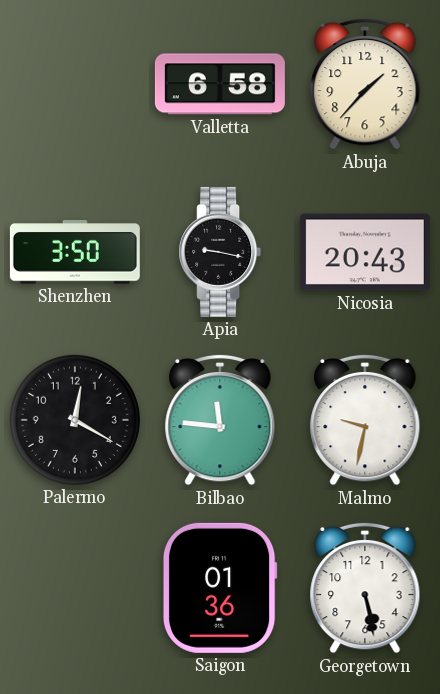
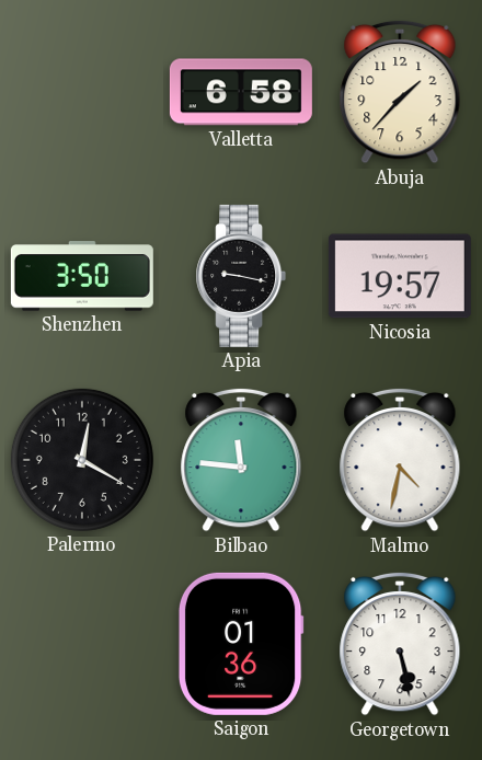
Nicosia: 20:43 -> 19:57
Malmo: 9:32 -> 4:32
